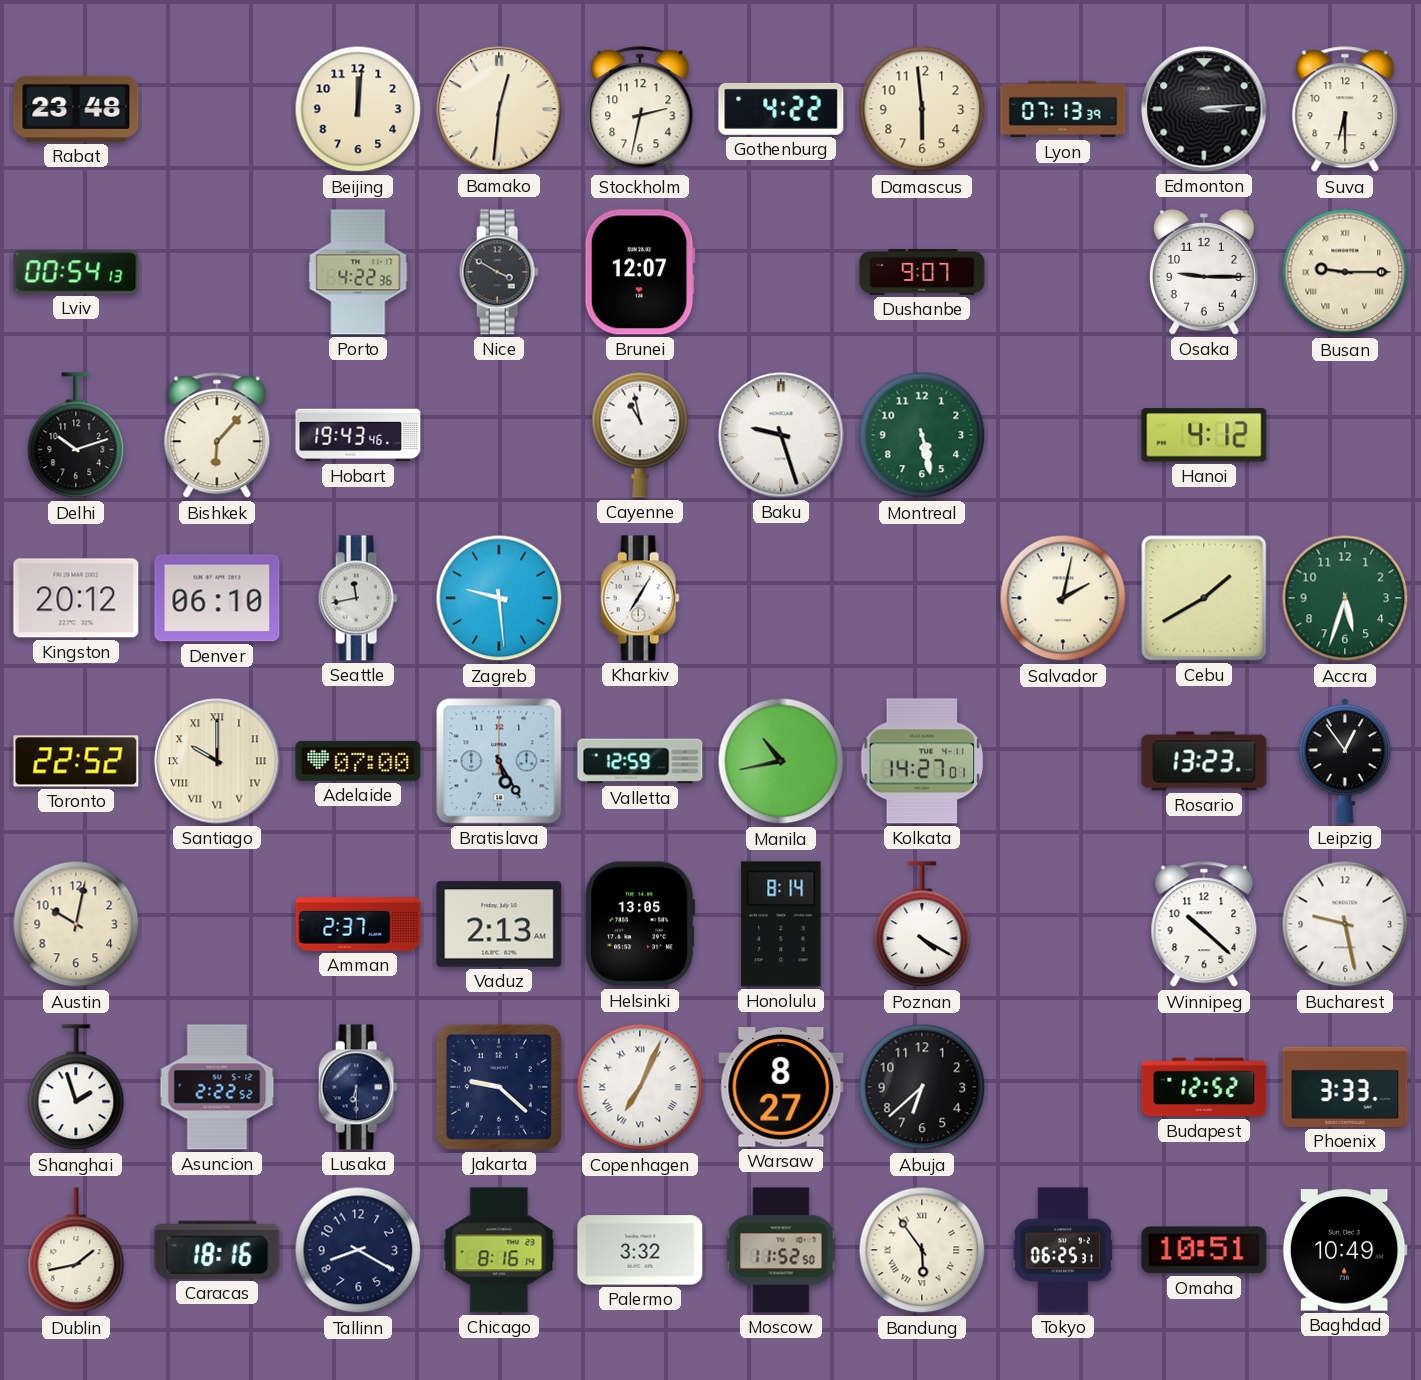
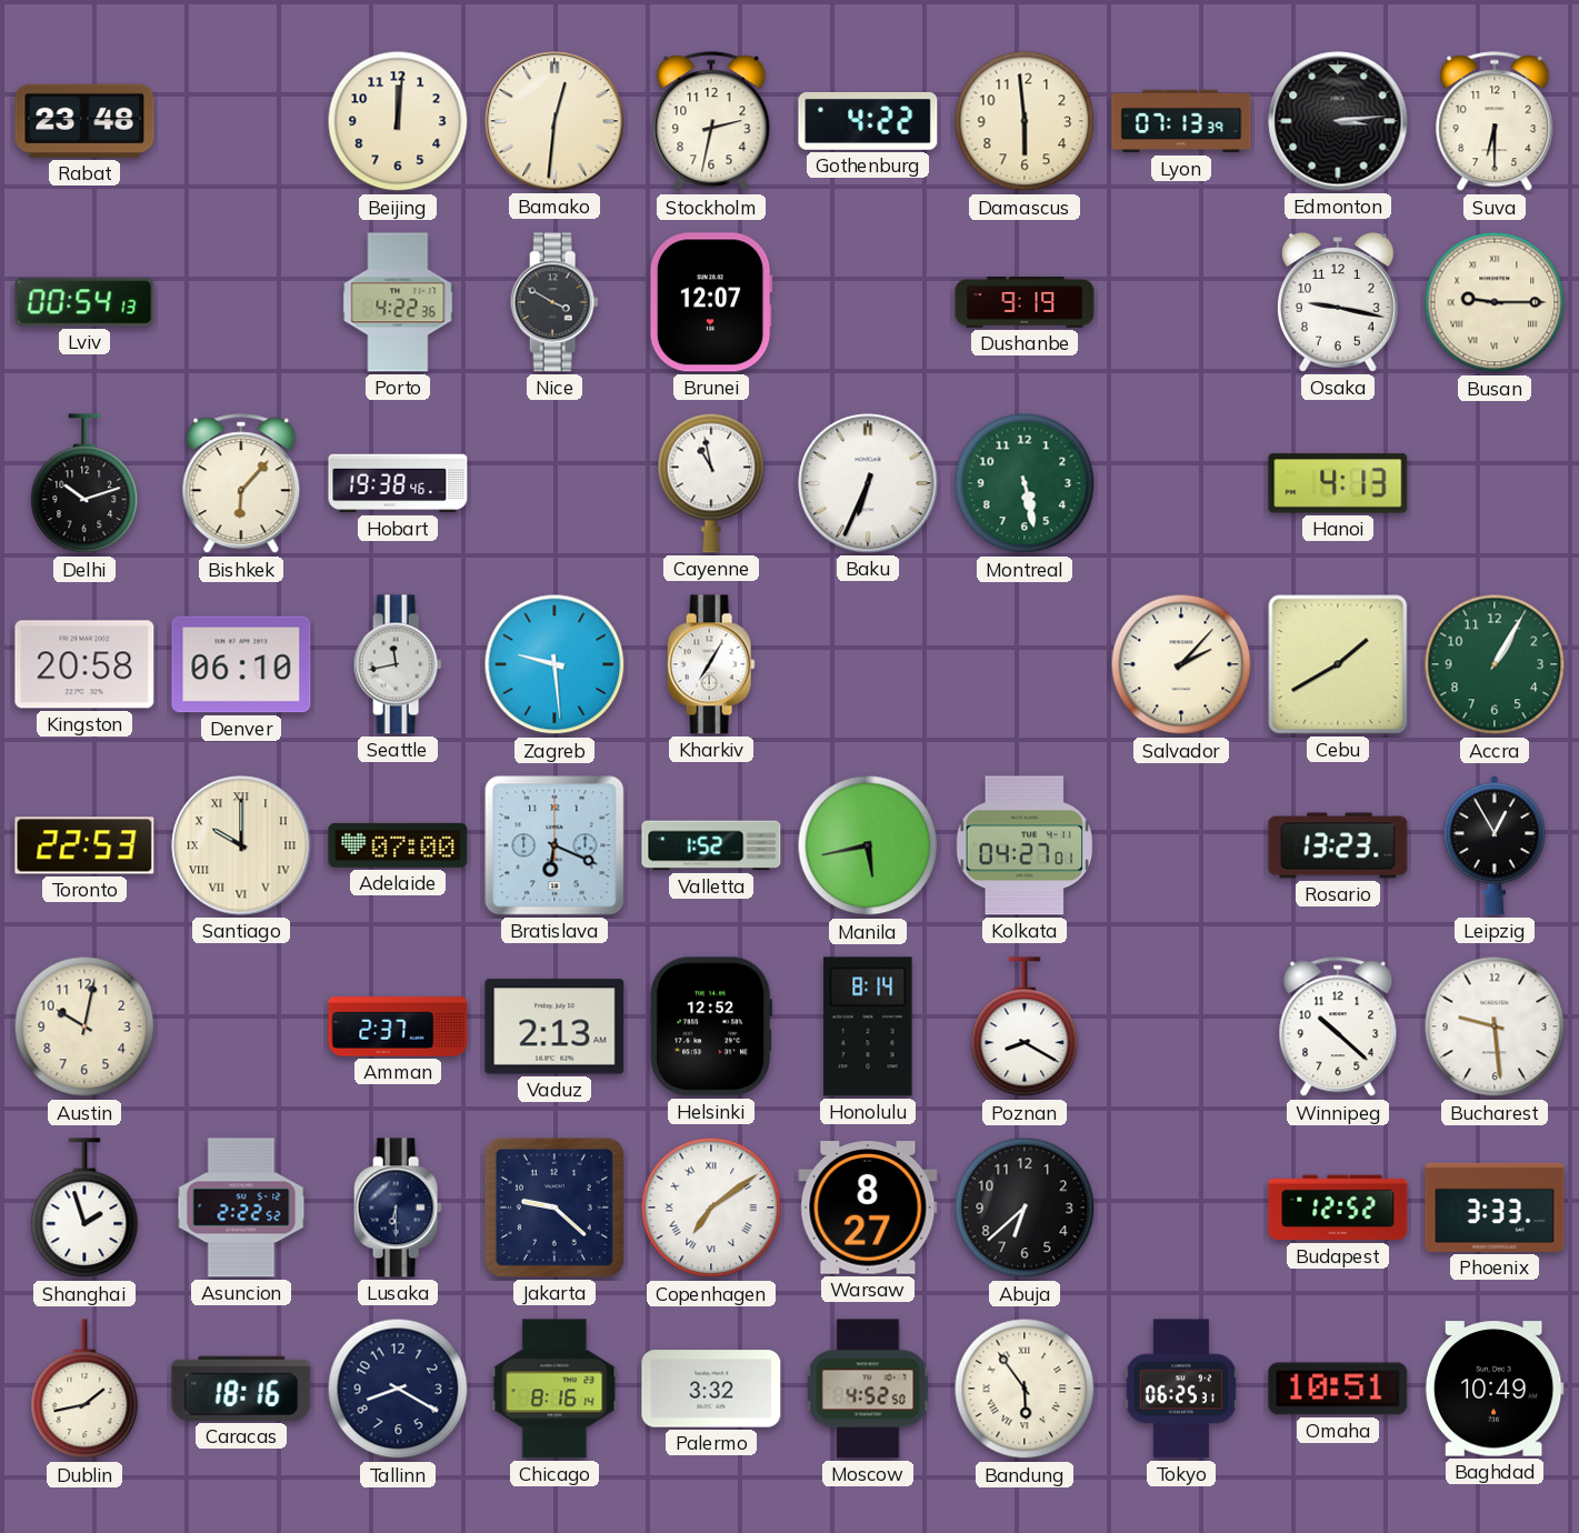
Dushanbe: 9:07 -> 9:19
Osaka: 9:15 -> 9:17
Hobart: 19:43 -> 19:38
Baku: 9:27 -> 6:34
Hanoi: 4:12 -> 4:13
Kingston: 20:12 -> 20:58
Salvador: 2:02 -> 2:07
Accra: 5:33 -> 1:05
Toronto: 22:52 -> 22:53
Bratislava: 5:25 -> 6:19
Valletta: 12:59 -> 1:52
Manila: 10:43 -> 5:43
Kolkata: 14:27 -> 04:27
Leipzig: 12:54 -> 12:55
Helsinki: 13:05 -> 12:52
Poznan: 4:20 -> 8:20
Bucharest: 9:28 -> 9:29
Copenhagen: 7:04 -> 7:09
Moscow: 11:52 -> 4:52
